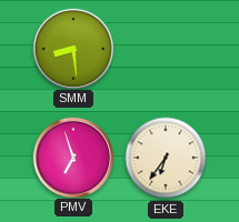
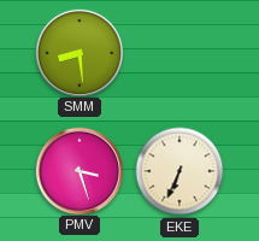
PMV: 6:57 -> 3:27
EKE: 6:36 -> 6:34
